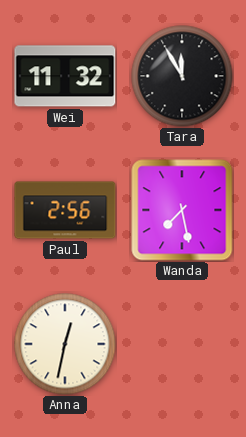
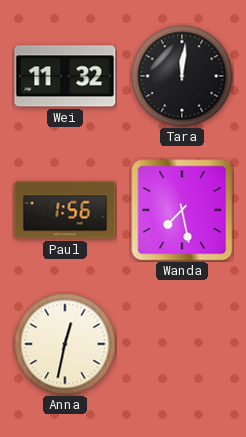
Tara: 11:55 -> 12:01
Paul: 2:56 -> 1:56
